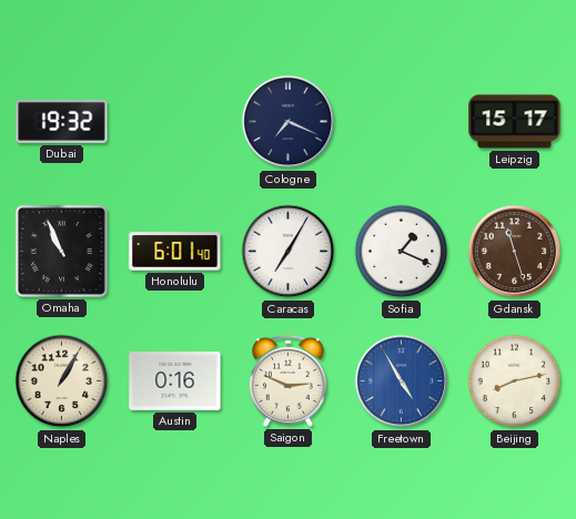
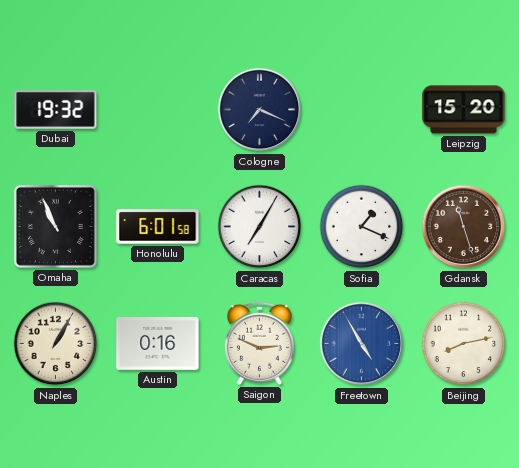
Leipzig: 15:17 -> 15:20
Honolulu: 6:01:40 -> 6:01:58
